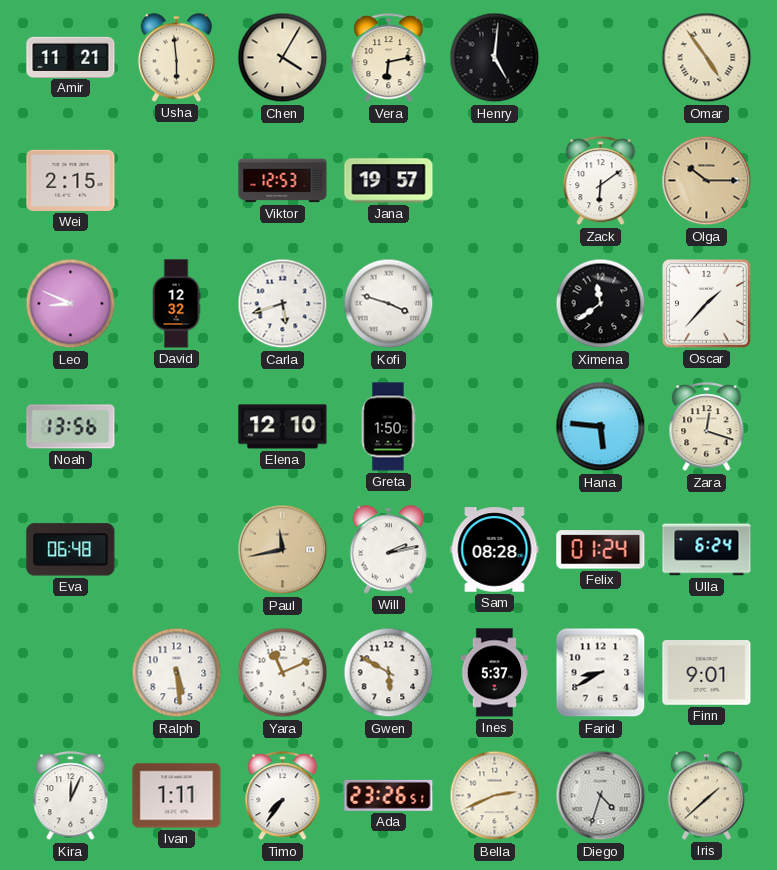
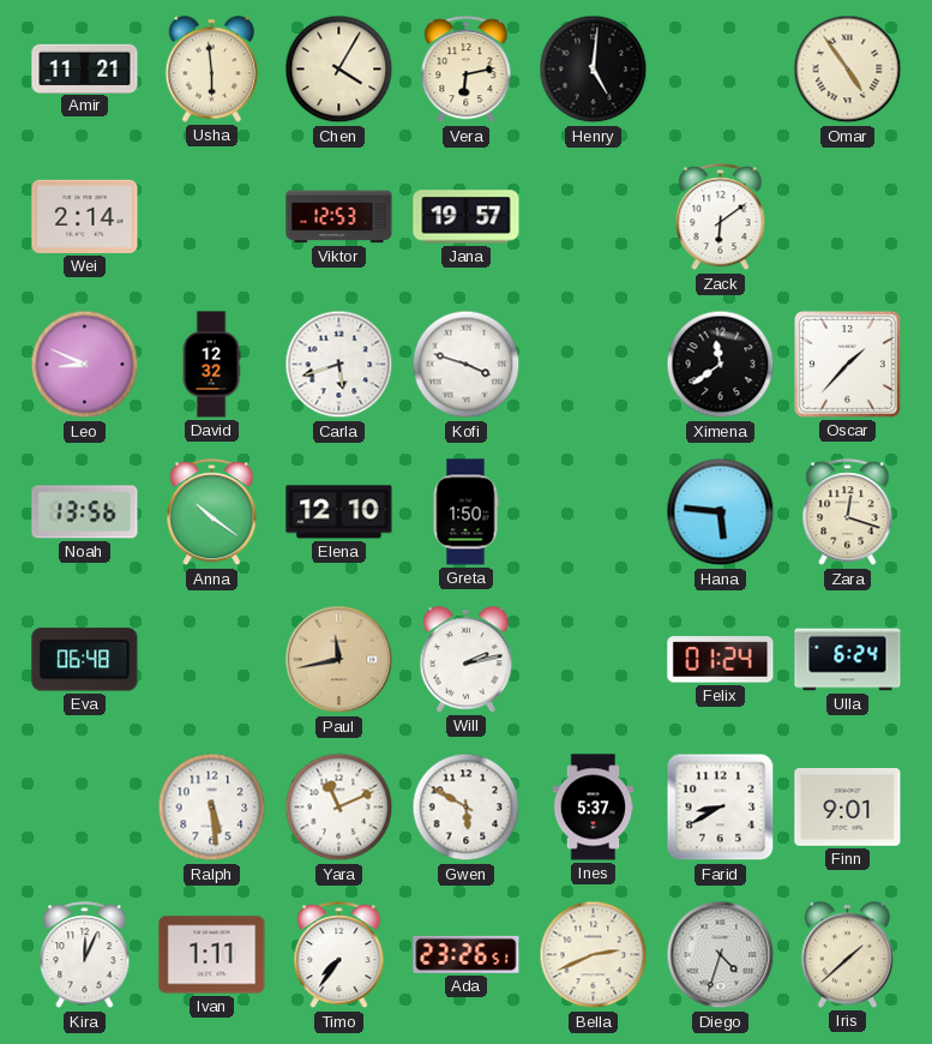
Wei: 2:15 -> 2:14
Olga: 10:15 -> none
Anna: none -> 10:21
Sam: 08:28 -> none
